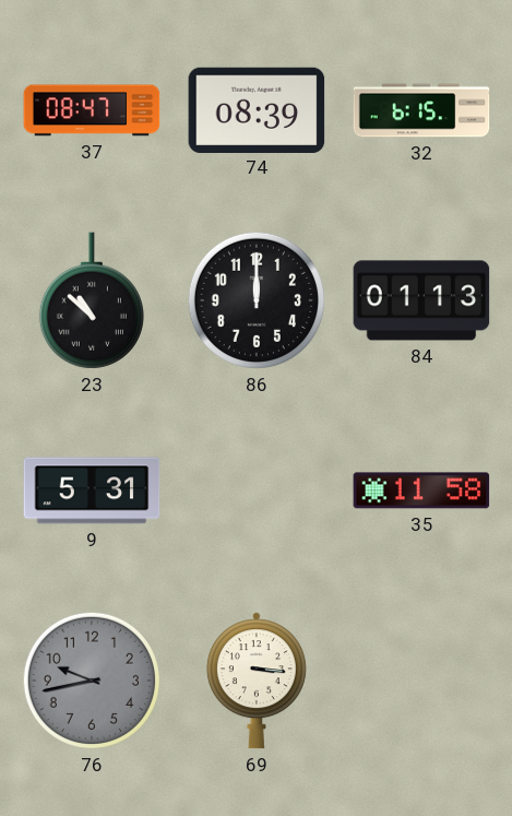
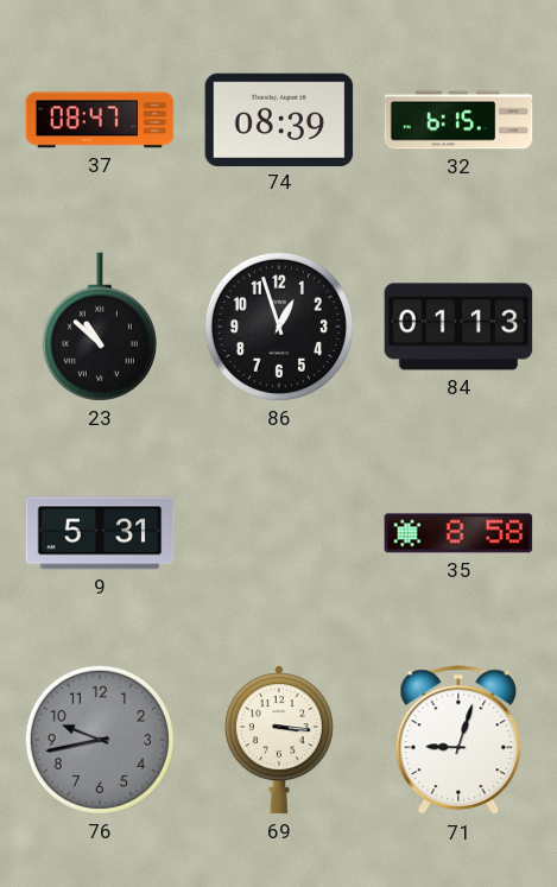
86: 12:00 -> 12:57
35: 11:58 -> 8:58
71: none -> 9:03
